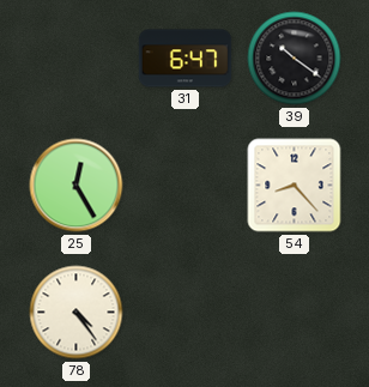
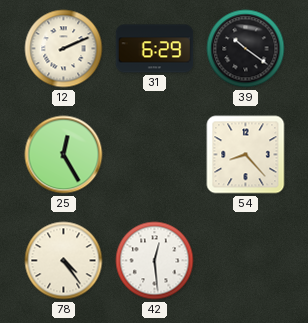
12: none -> 2:11
31: 6:47 -> 6:29
42: none -> 12:29
